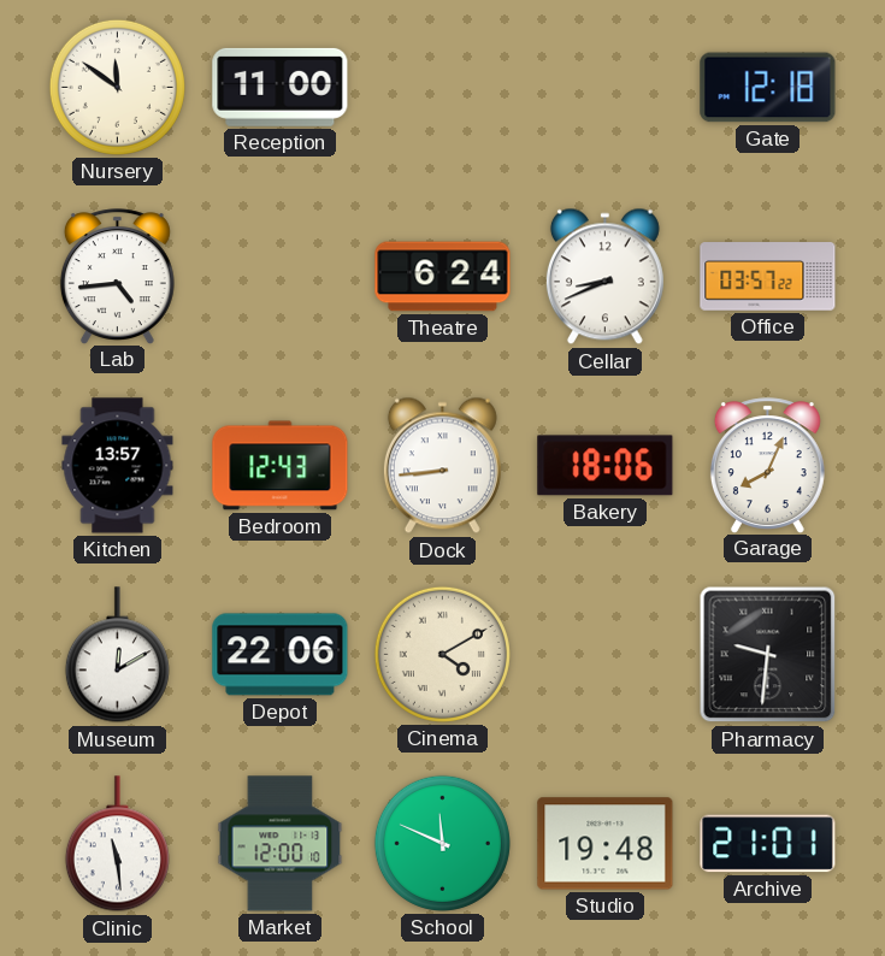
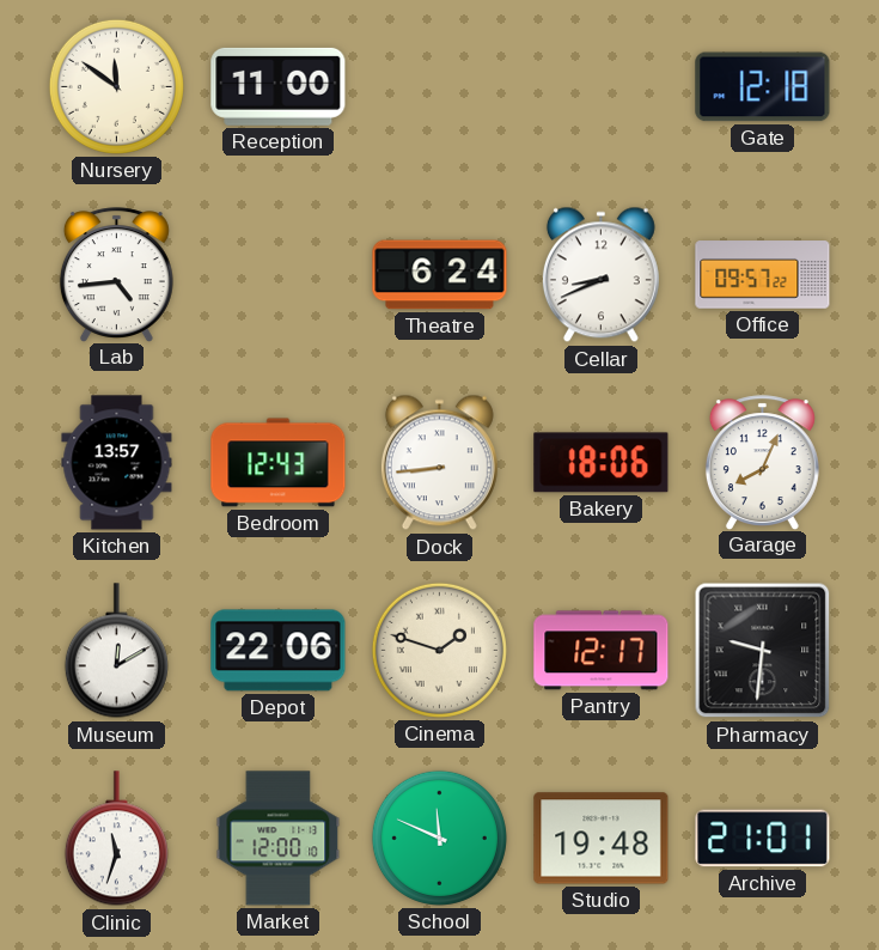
Office: 03:57 -> 09:57
Cinema: 4:10 -> 1:48
Pantry: none -> 12:17
Clinic: 11:29 -> 11:33
